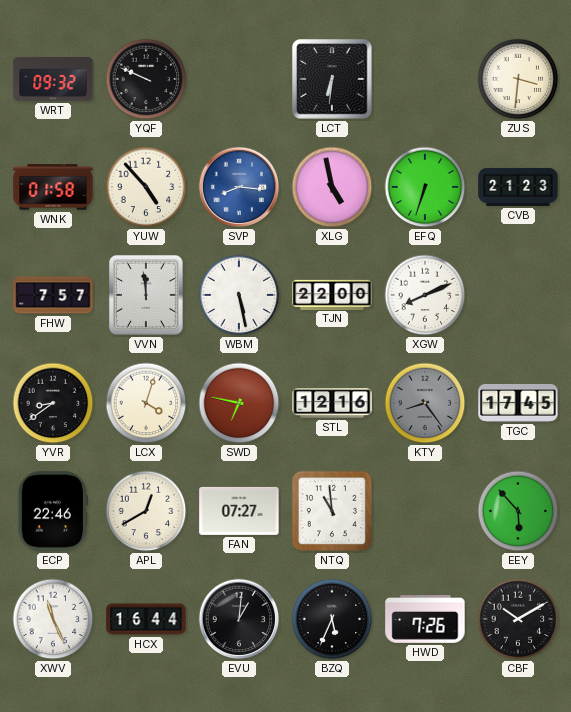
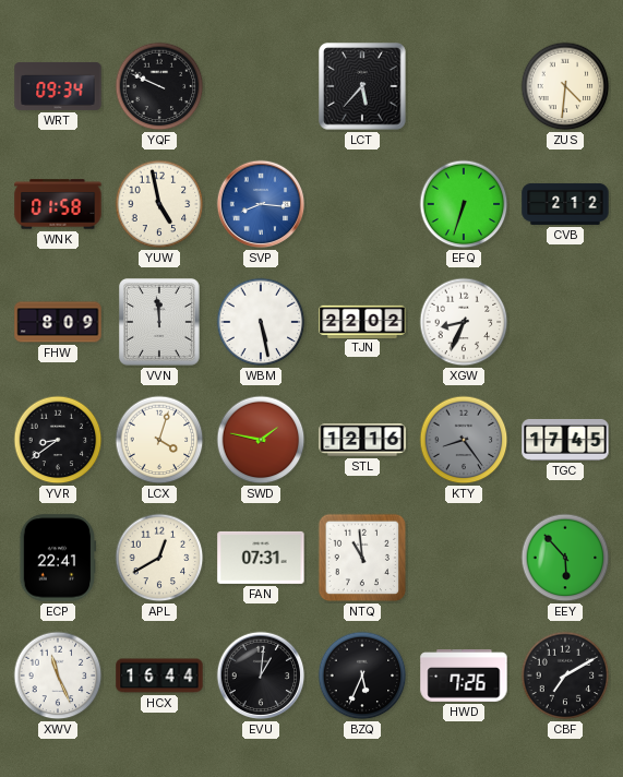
WRT: 09:32 -> 09:34
LCT: 6:31 -> 5:37
ZUS: 3:31 -> 4:31
YUW: 4:53 -> 4:58
XLG: 4:58 -> none
CVB: 21:23 -> 2:12
FHW: 7:57 -> 8:09
TJN: 22:00 -> 22:02
XGW: 8:11 -> 8:34
SWD: 6:47 -> 1:47
ECP: 22:46 -> 22:41
FAN: 07:27 -> 07:31
CBF: 10:10 -> 7:10
